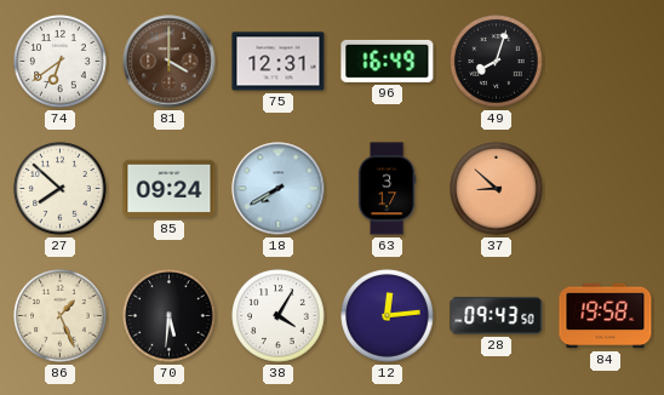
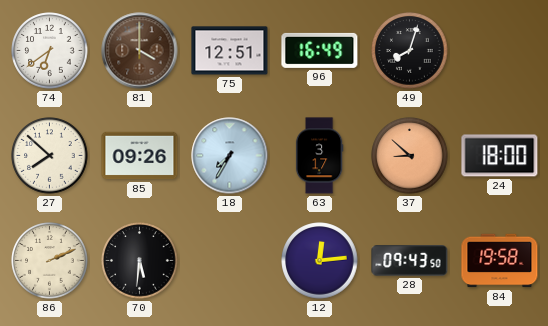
75: 12:31 -> 12:51
85: 09:24 -> 09:26
18: 7:40 -> 7:35
24: none -> 18:00
86: 1:26 -> 2:11
38: 4:05 -> none
